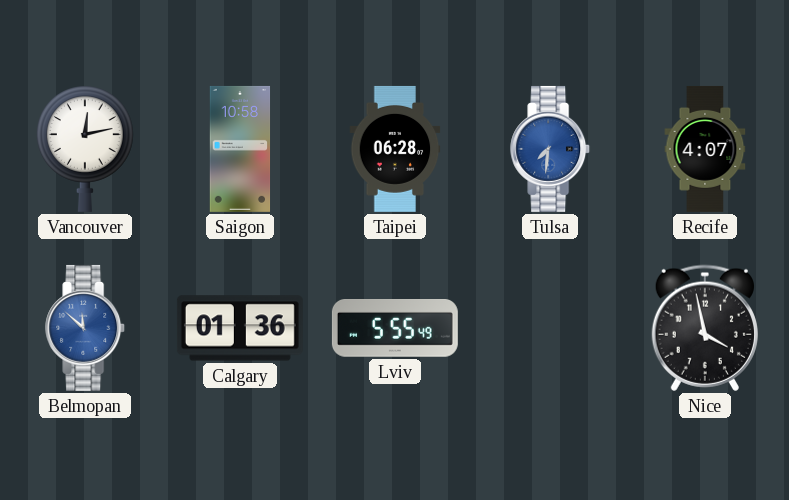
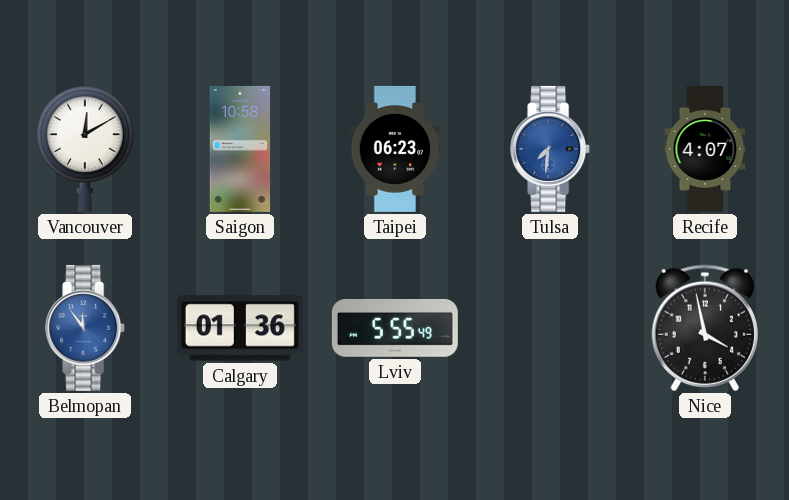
Vancouver: 12:13 -> 12:10
Taipei: 06:28 -> 06:23
Belmopan: 11:52 -> 11:54
